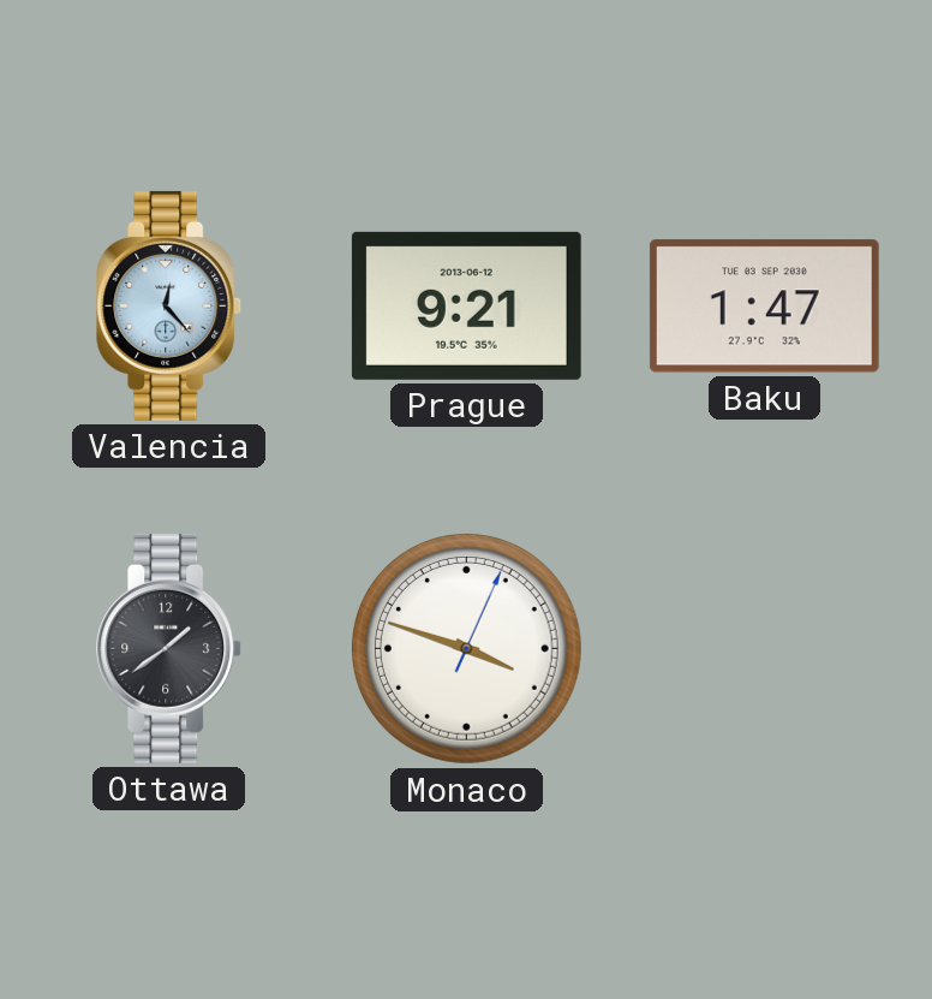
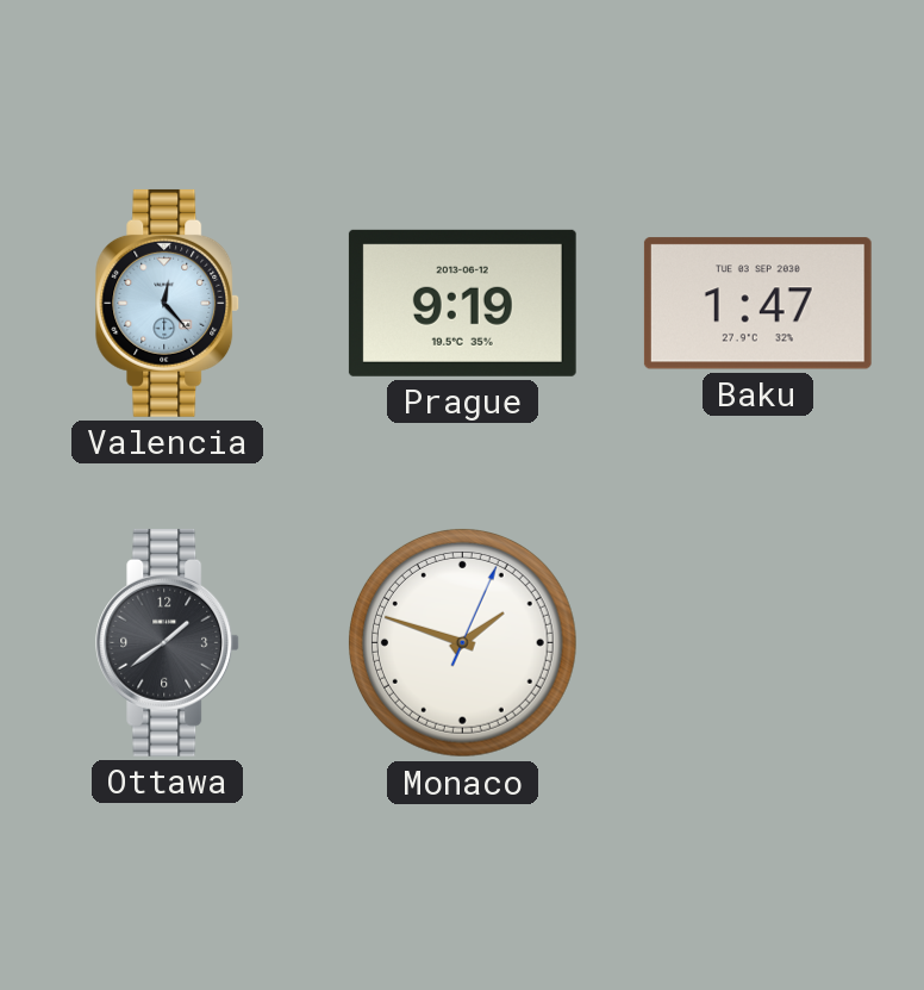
Prague: 9:21 -> 9:19
Monaco: 3:48 -> 1:48
